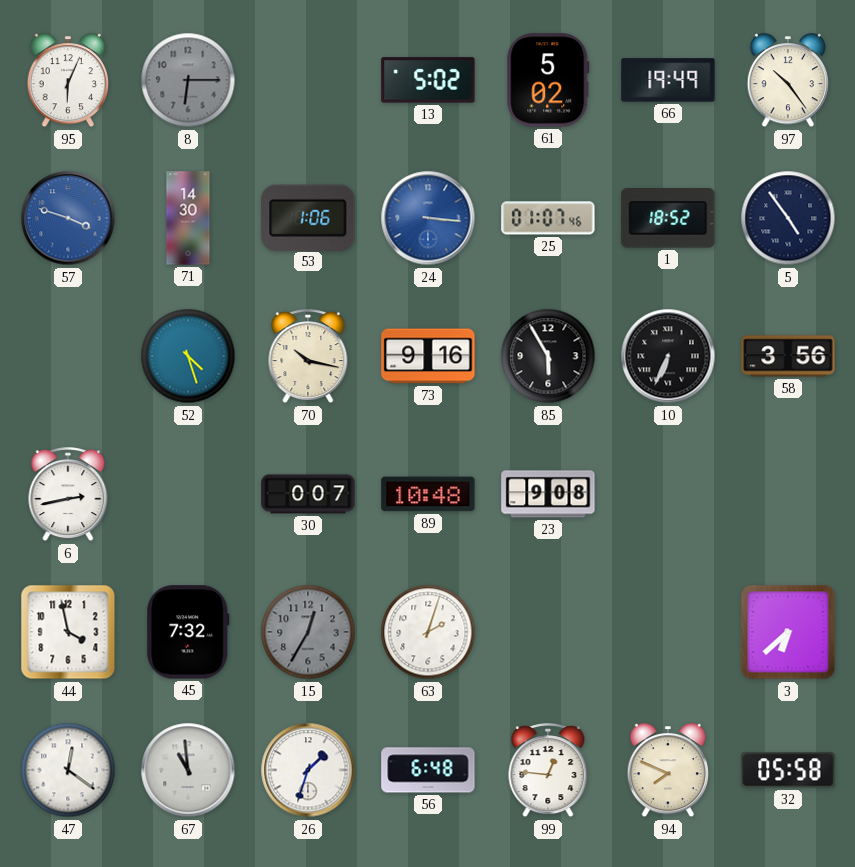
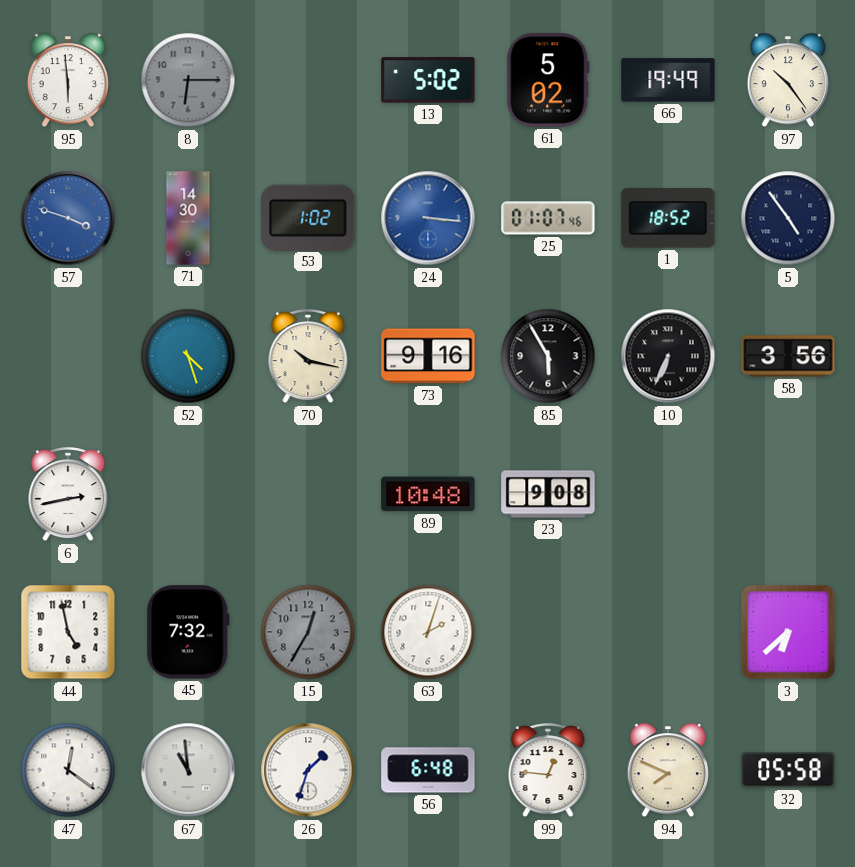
95: 6:04 -> 5:59
53: 1:06 -> 1:02
30: 0:07 -> none
44: 3:58 -> 4:58
